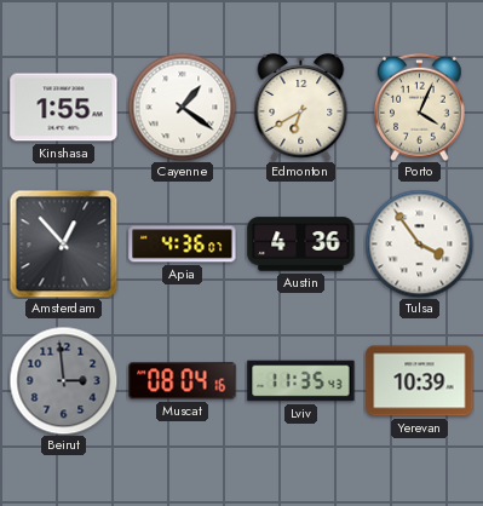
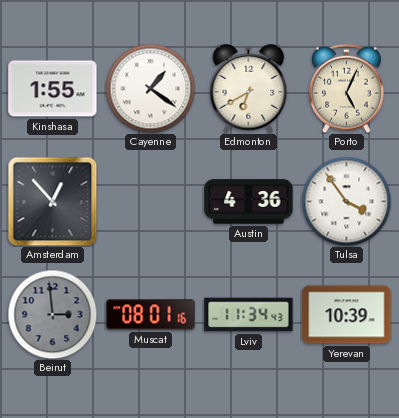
Porto: 4:04 -> 5:04
Apia: 4:36 -> none
Muscat: 08:04 -> 08:01
Lviv: 11:35 -> 11:34
